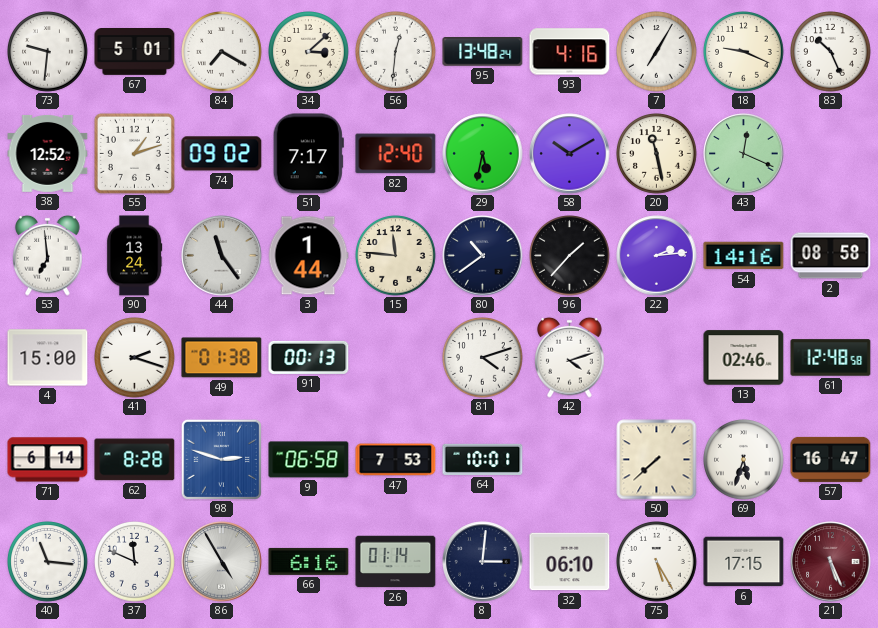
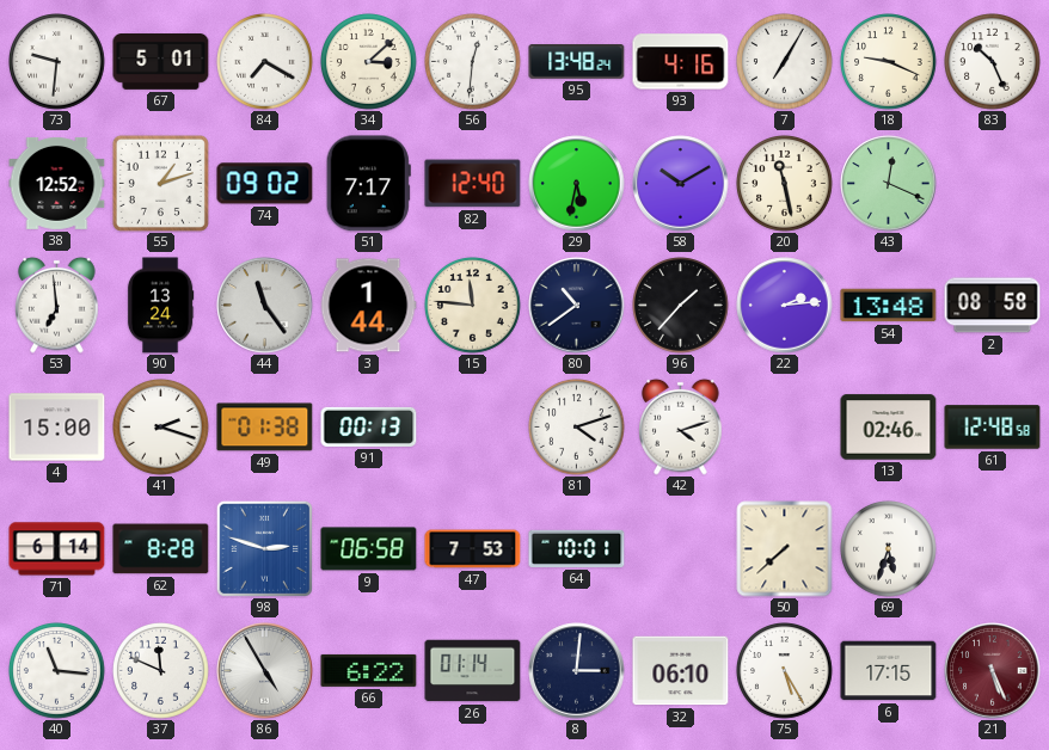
54: 14:16 -> 13:48
57: 16:47 -> none
66: 6:16 -> 6:22
